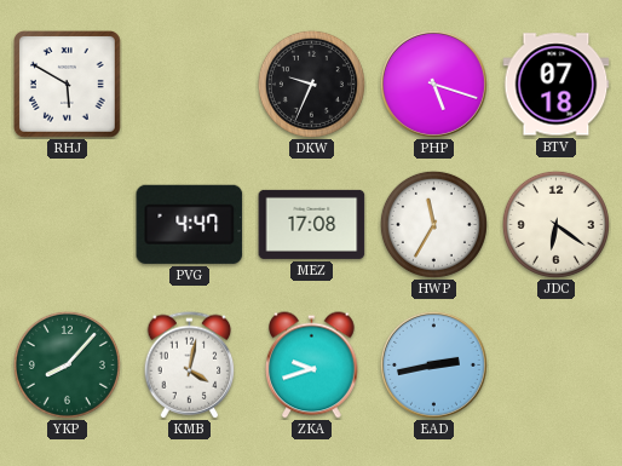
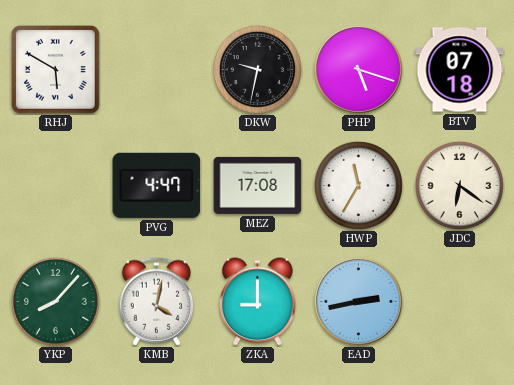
DKW: 9:34 -> 9:32
ZKA: 9:42 -> 9:00
